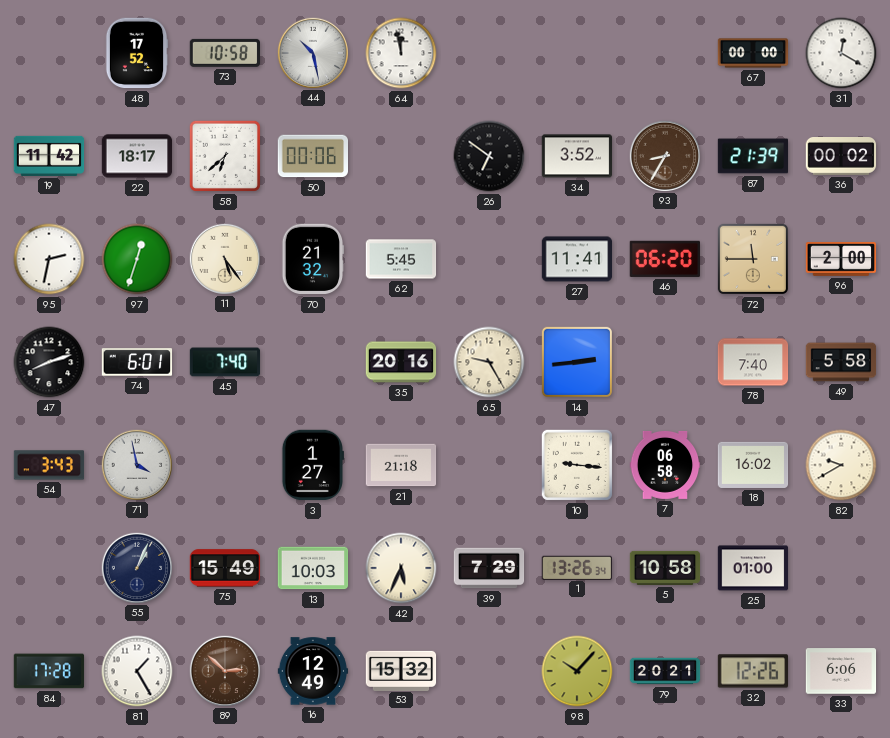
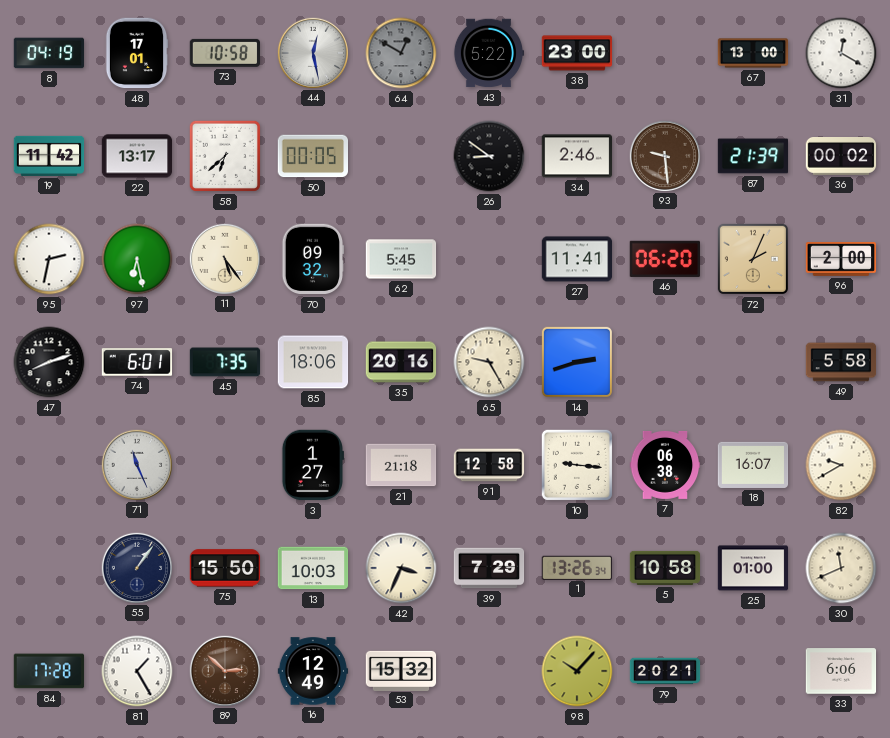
8: none -> 04:19
48: 17:52 -> 17:01
44: 10:28 -> 12:28
64: 11:58 -> 12:50
64 dial: white -> grey
43: none -> 5:22
38: none -> 23:00
67: 00:00 -> 13:00
22: 18:17 -> 13:17
50: 00:06 -> 00:05
26: 6:51 -> 8:51
34: 3:52 -> 2:46
93: 8:35 -> 9:29
97: 12:33 -> 6:28
70: 21:32 -> 09:32
72: 11:45 -> 2:04
45: 7:40 -> 7:35
85: none -> 18:06
14: 2:44 -> 2:42
78: 7:40 -> none
54: 3:43 -> none
71: 3:58 -> 11:26
91: none -> 12:58
7: 06:58 -> 06:38
18: 16:02 -> 16:07
55: 1:04 -> 1:06
75: 15:49 -> 15:50
42: 5:34 -> 3:34
30: none -> 11:41
32: 12:26 -> none
